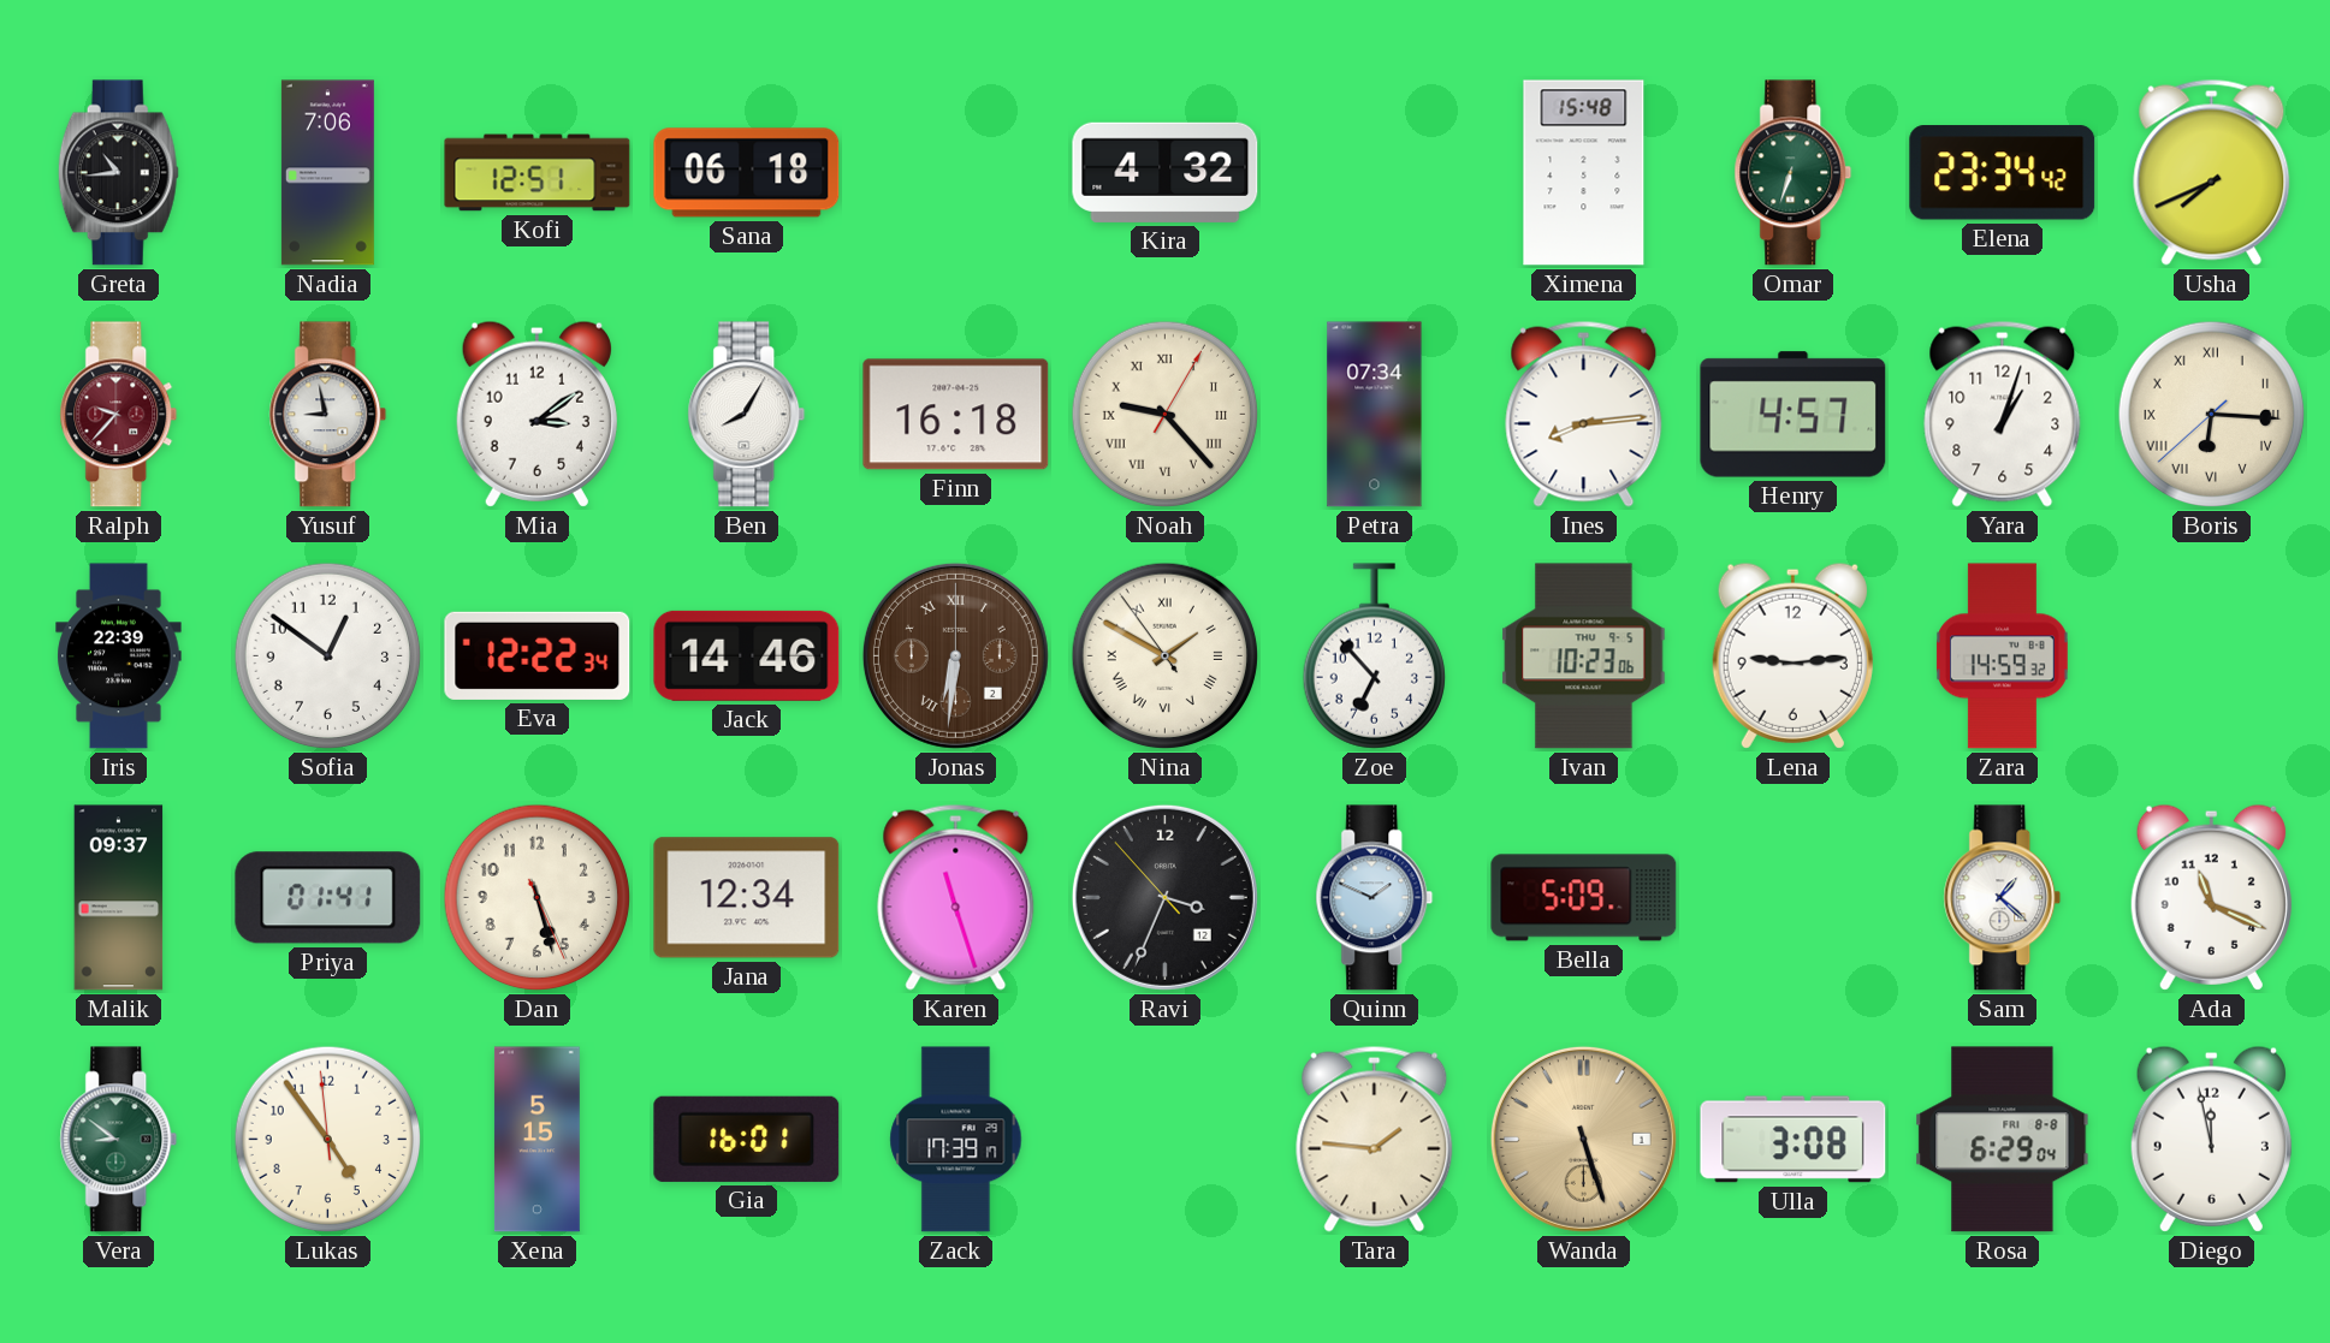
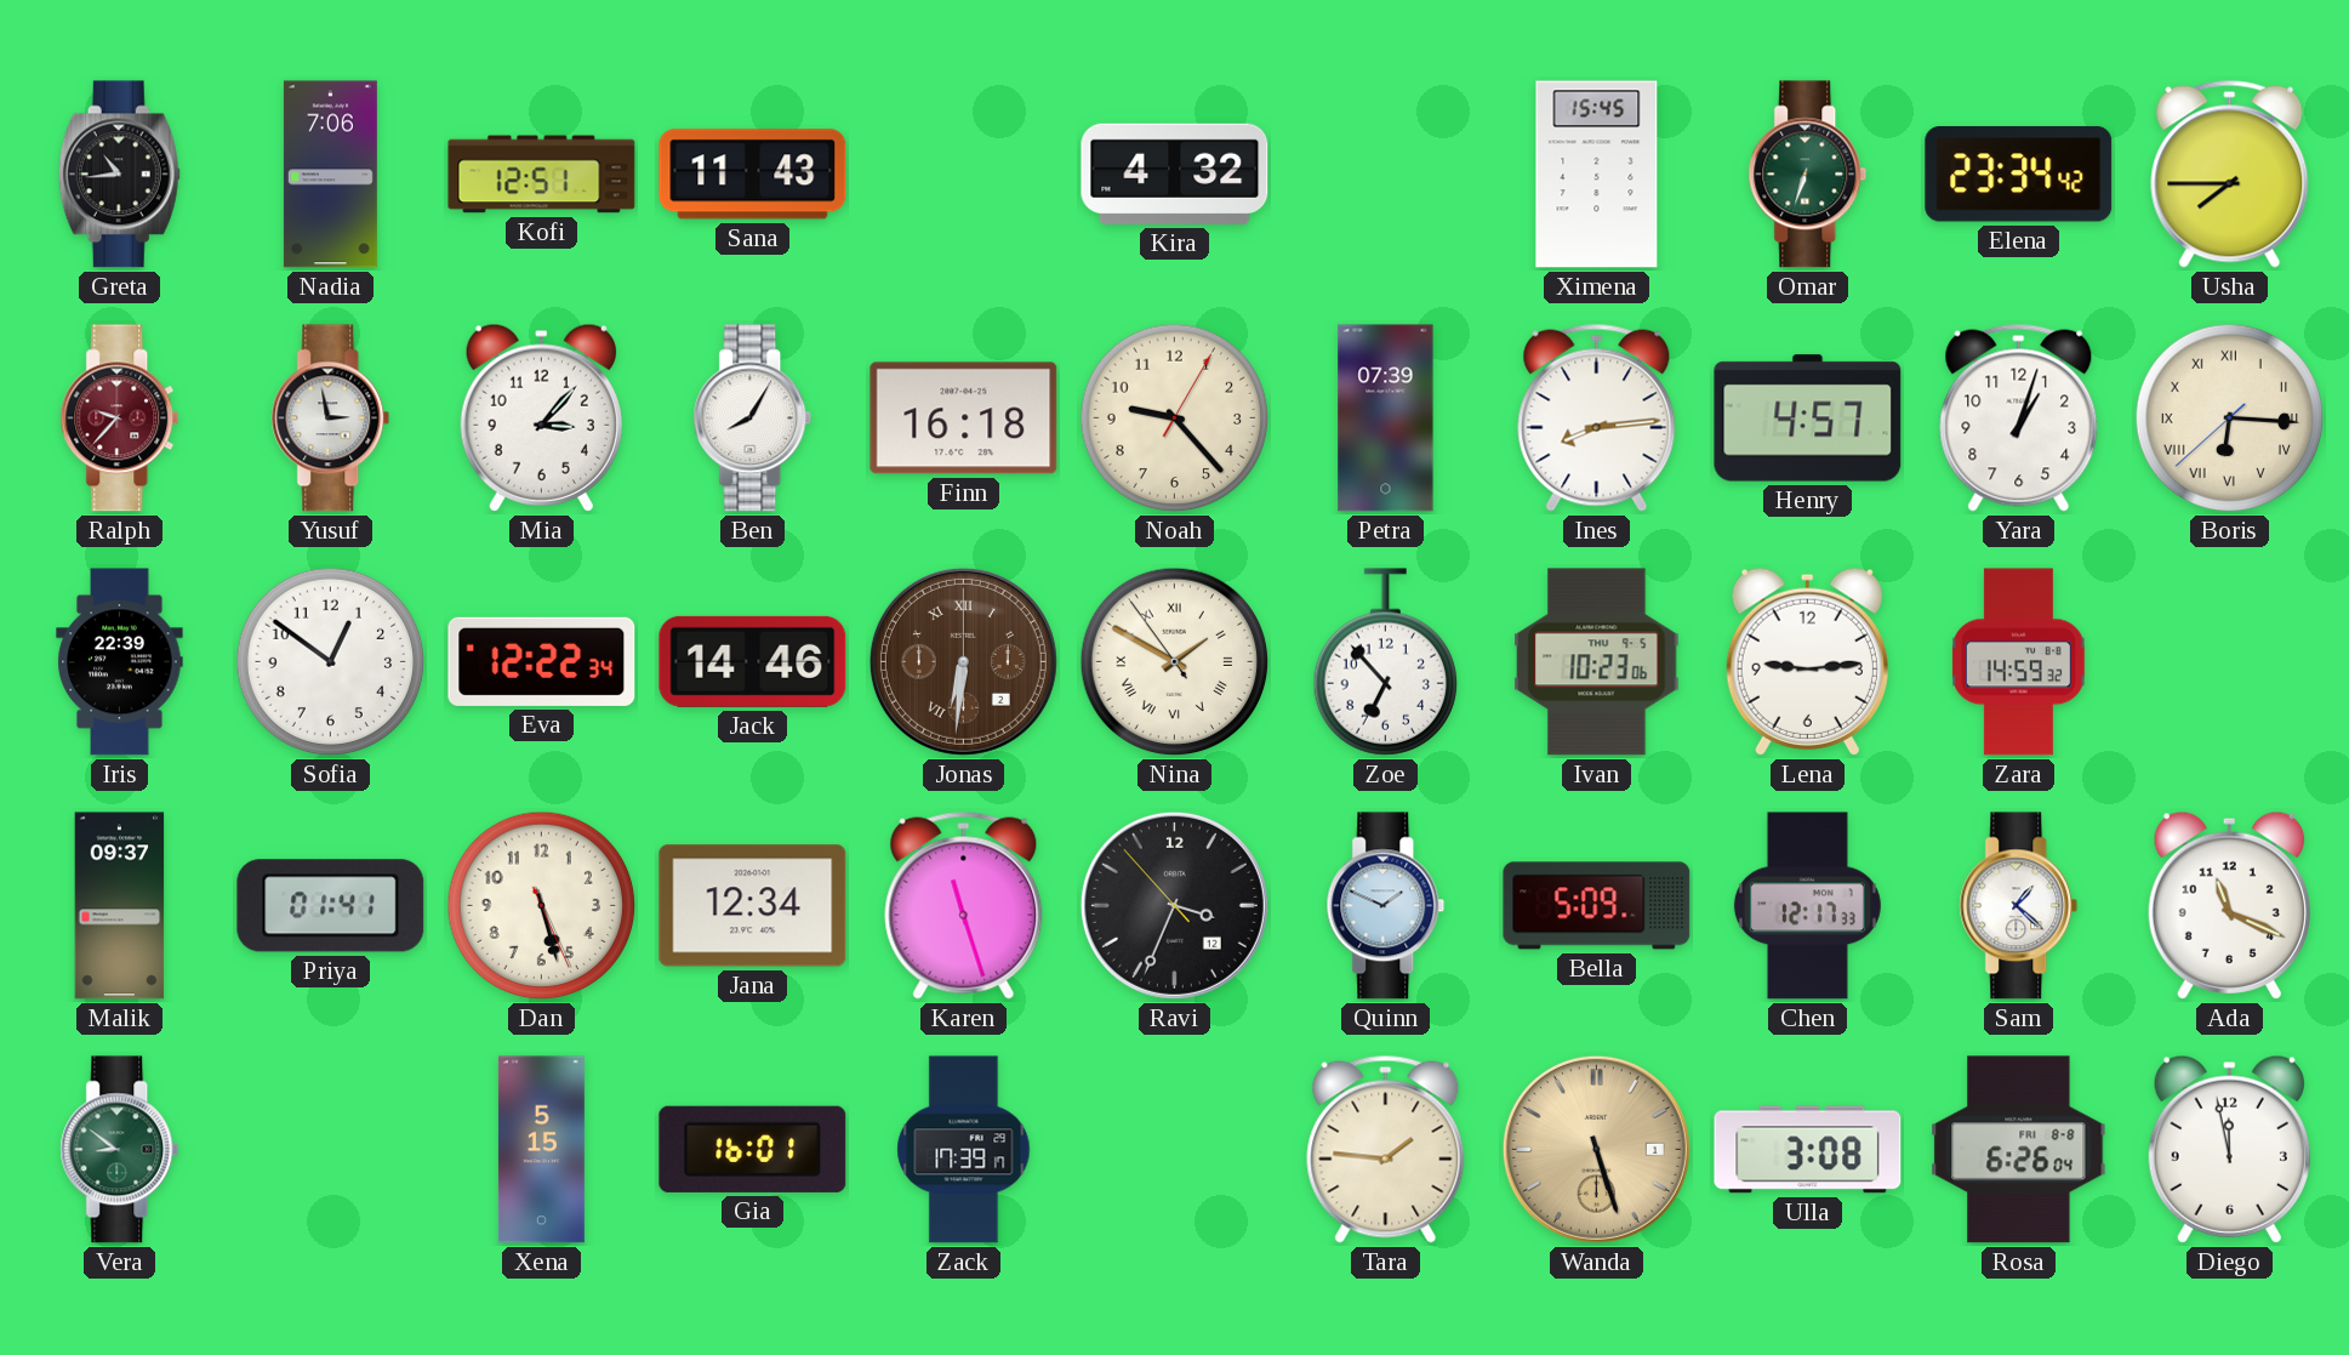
Sana: 06:18 -> 11:43
Ximena: 15:48 -> 15:45
Usha: 7:41 -> 7:45
Yusuf: 8:58 -> 2:58
Mia: 3:09 -> 3:07
Noah numerals: Roman -> Arabic
Petra: 07:34 -> 07:39
Chen: none -> 12:17
Lukas: 4:53 -> none
Rosa: 6:29 -> 6:26
